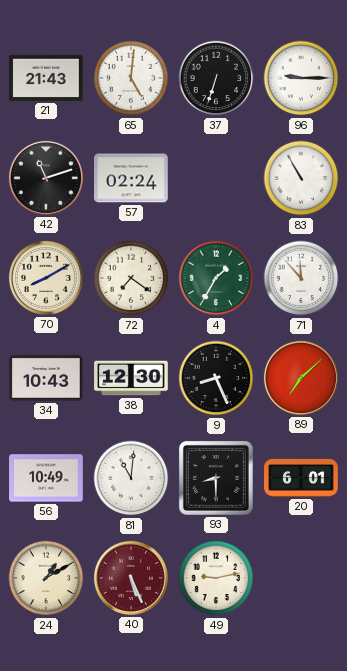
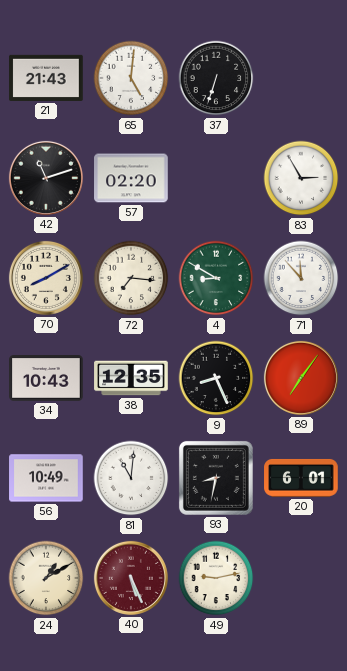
96: 9:15 -> none
57: 02:24 -> 02:20
83: 10:55 -> 2:55
72: 7:21 -> 7:16
4: 1:35 -> 8:50
38: 12:30 -> 12:35
89: 7:08 -> 7:06
93: 8:30 -> 8:32
